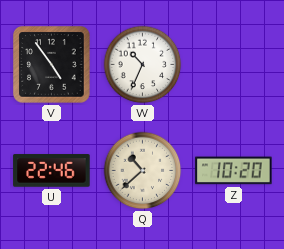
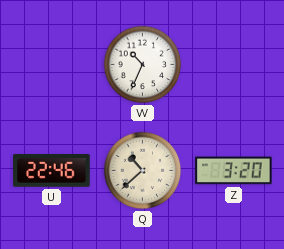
V: 4:54 -> none
Z: 10:20 -> 3:20
